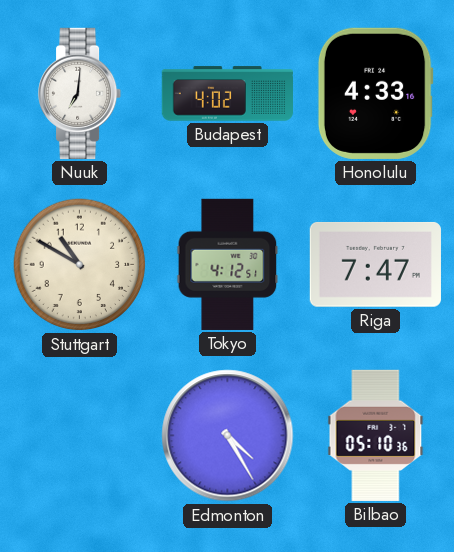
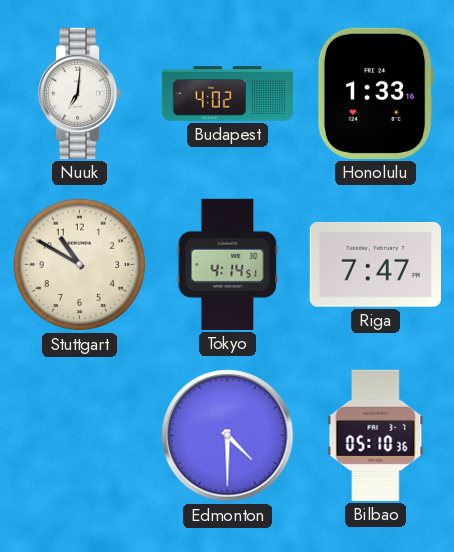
Honolulu: 4:33 -> 1:33
Tokyo: 4:12 -> 4:14
Edmonton: 4:25 -> 4:30
